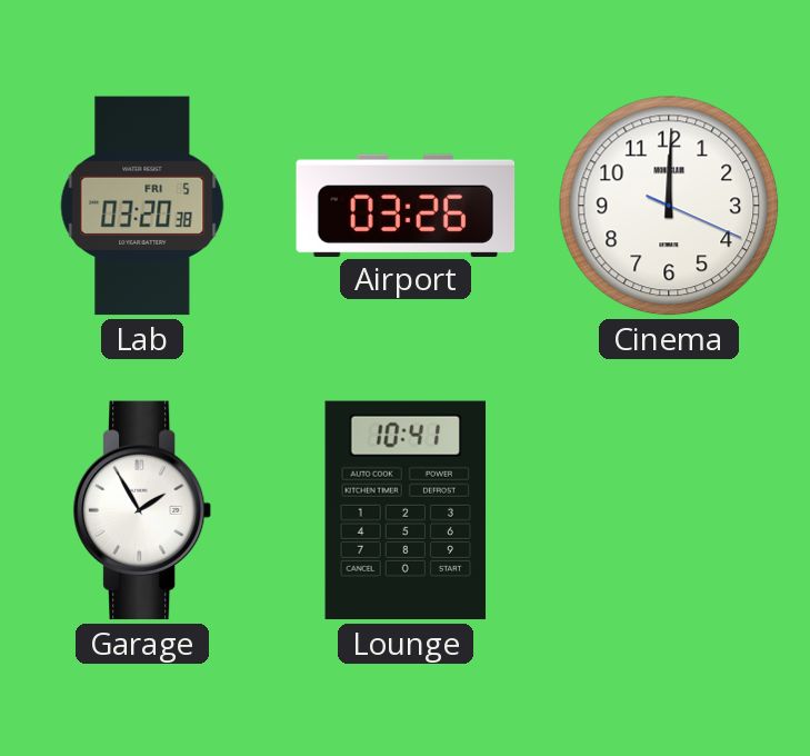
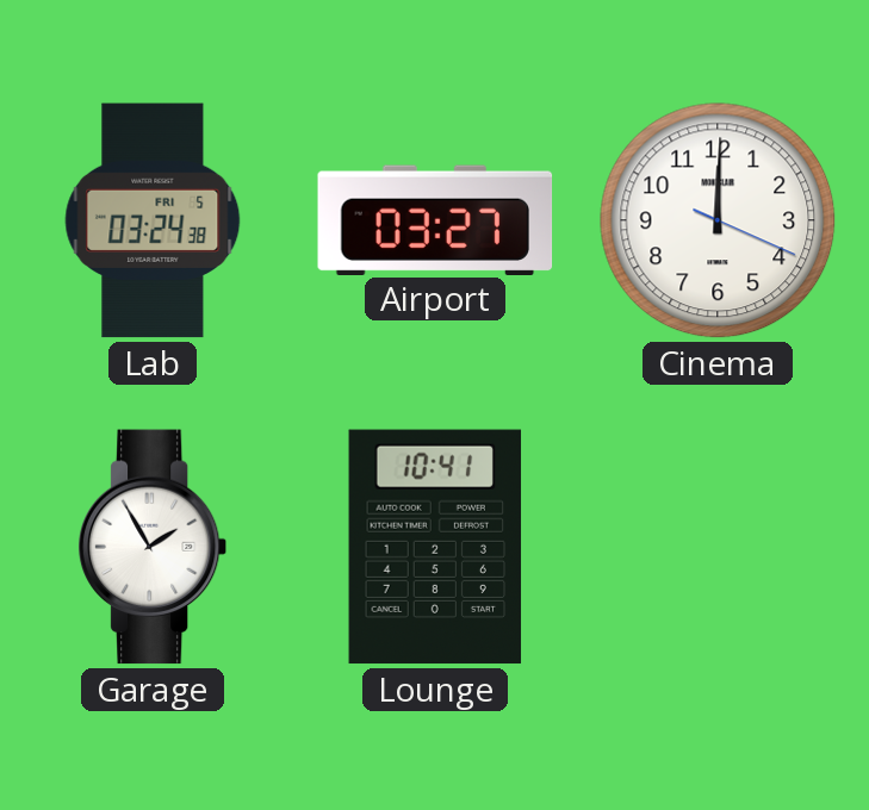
Lab: 03:20 -> 03:24
Airport: 03:26 -> 03:27
